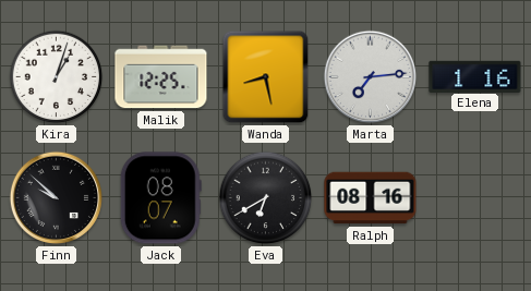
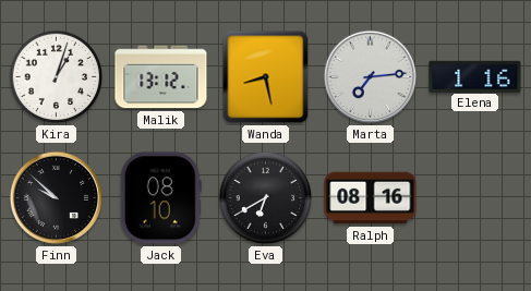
Malik: 12:25 -> 13:12
Jack: 08:07 -> 08:10
